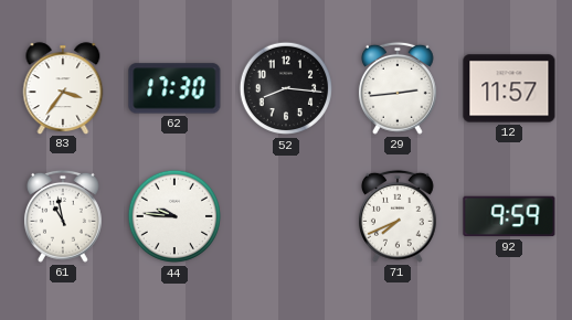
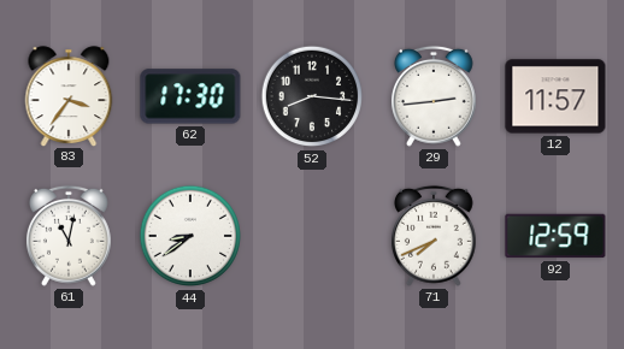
61: 10:58 -> 11:02
44: 9:46 -> 8:39
92: 9:59 -> 12:59
